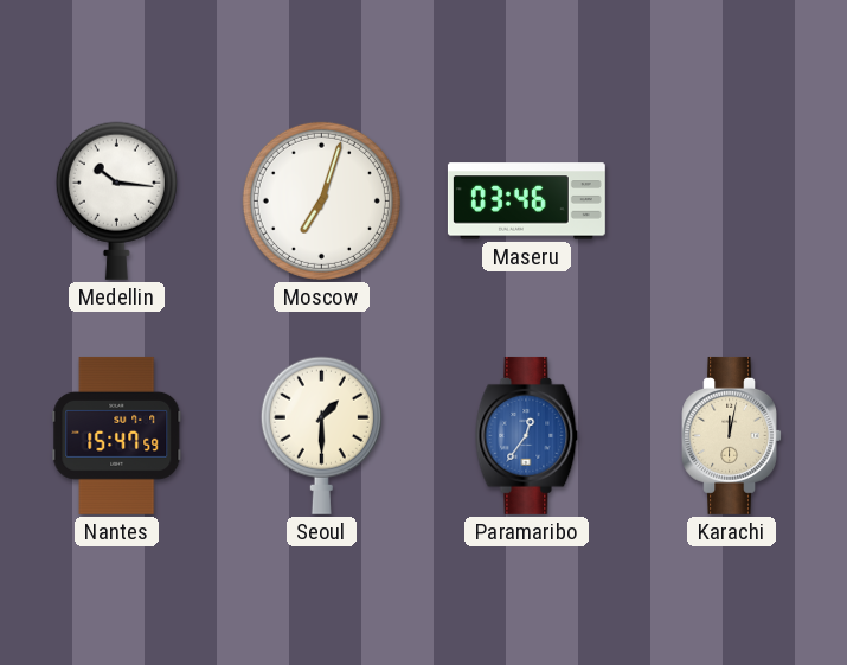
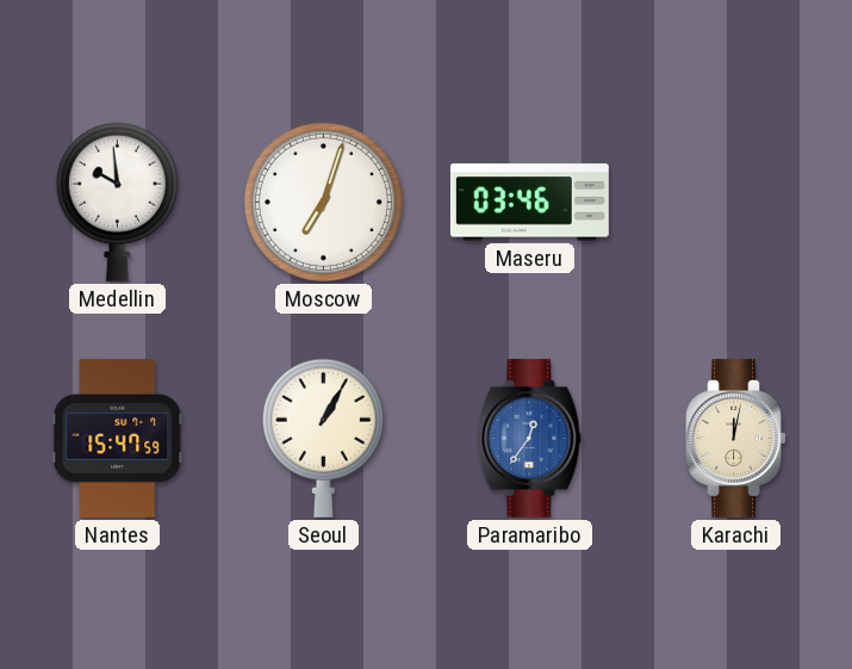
Medellin: 10:16 -> 9:59
Seoul: 1:30 -> 1:05
